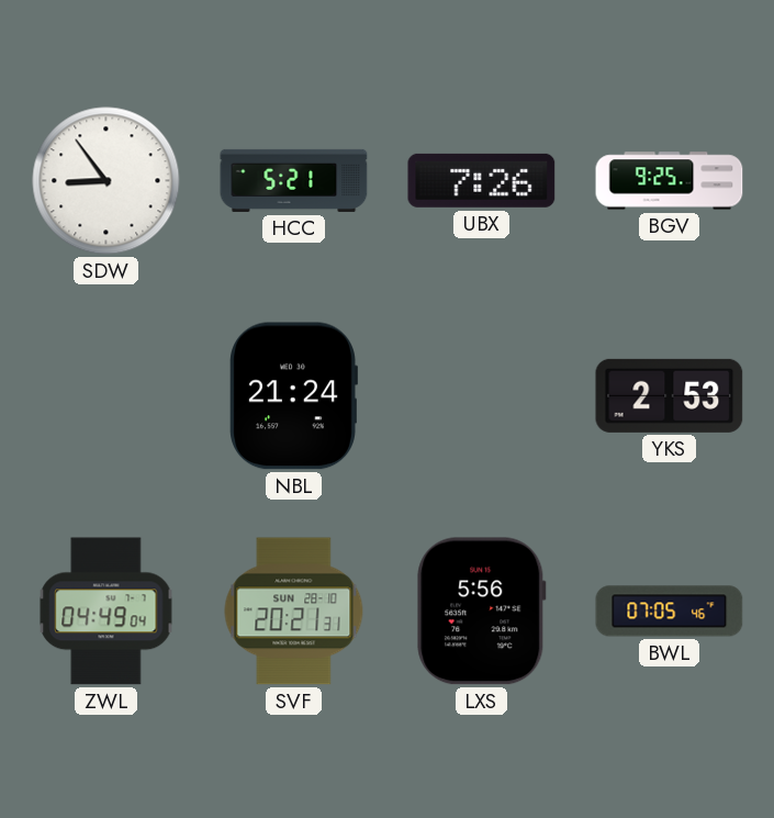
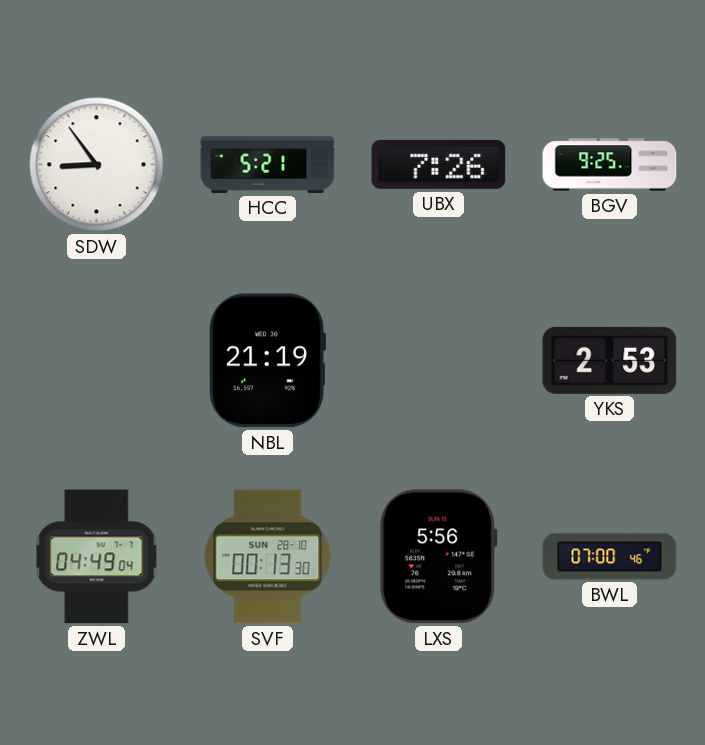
NBL: 21:24 -> 21:19
SVF: 20:21 -> 00:13
BWL: 07:05 -> 07:00
